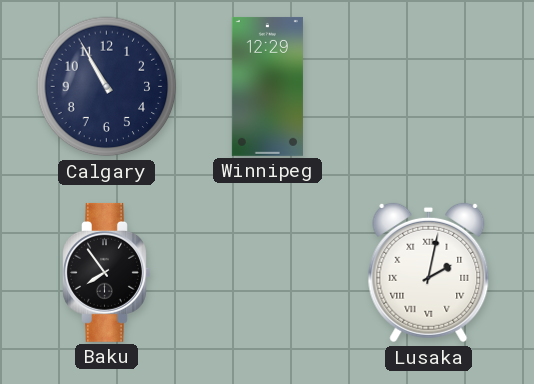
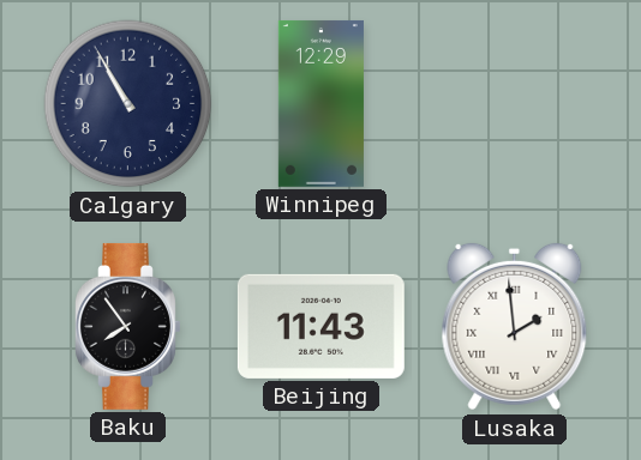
Beijing: none -> 11:43
Lusaka: 2:02 -> 1:59
